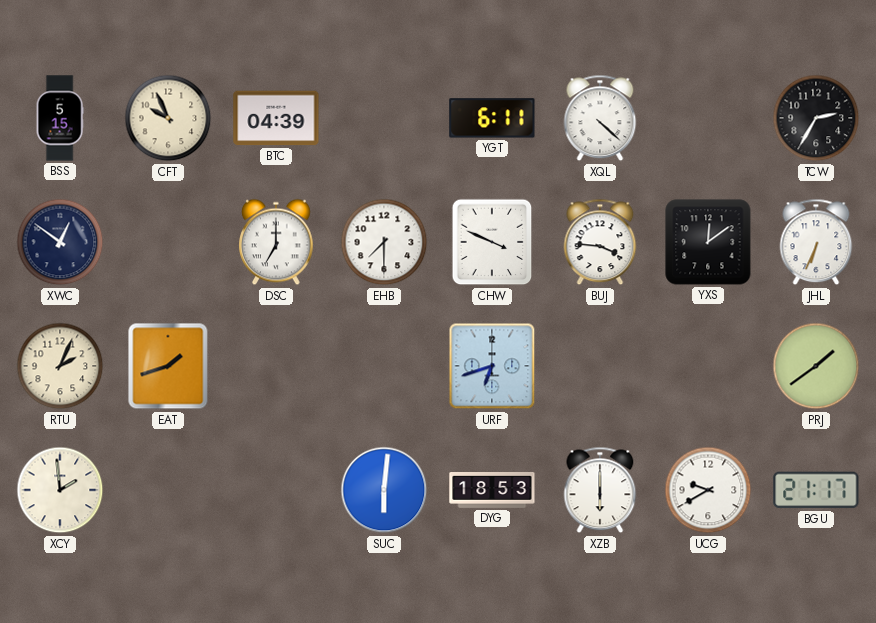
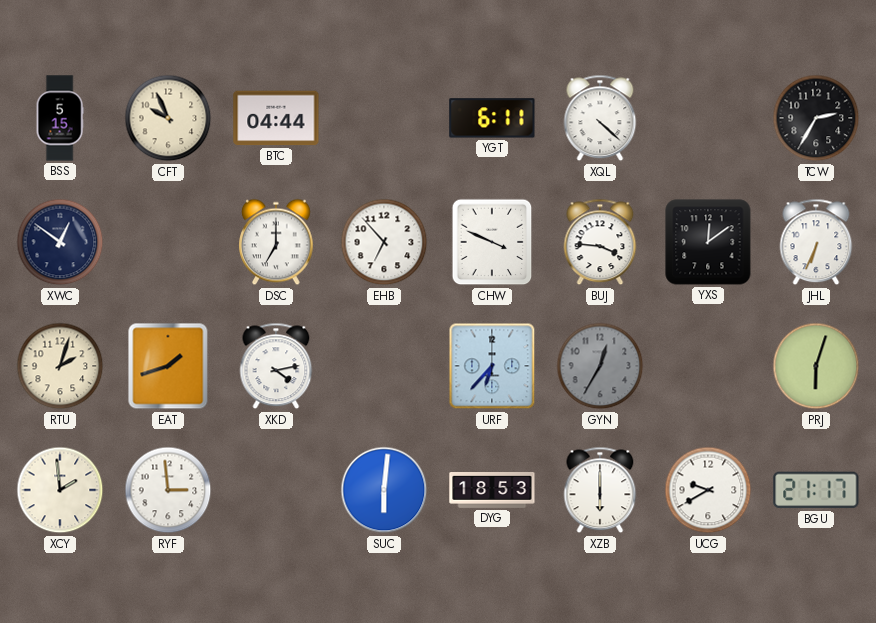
BTC: 04:39 -> 04:44
EHB: 7:30 -> 6:53
RTU: 2:04 -> 2:03
XKD: none -> 4:13
URF: 6:42 -> 6:37
GYN: none -> 12:35
PRJ: 1:39 -> 6:03
RYF: none -> 2:59
